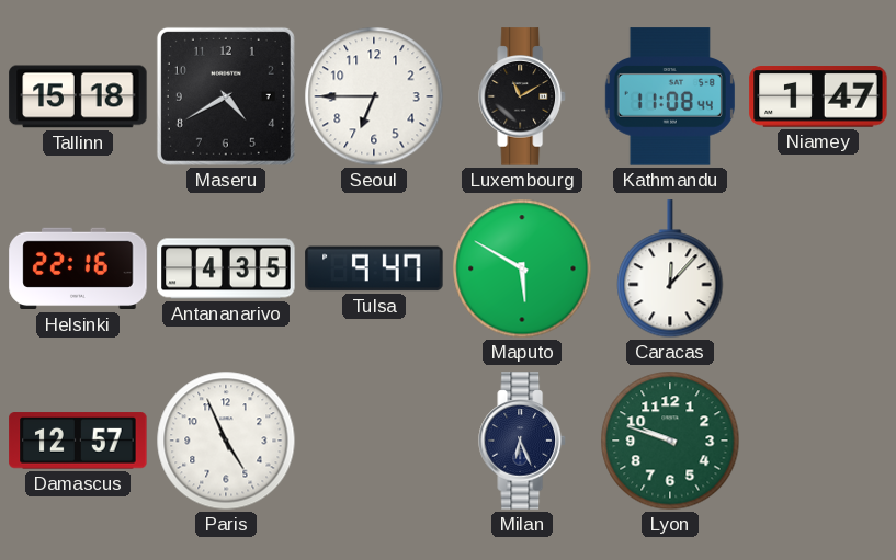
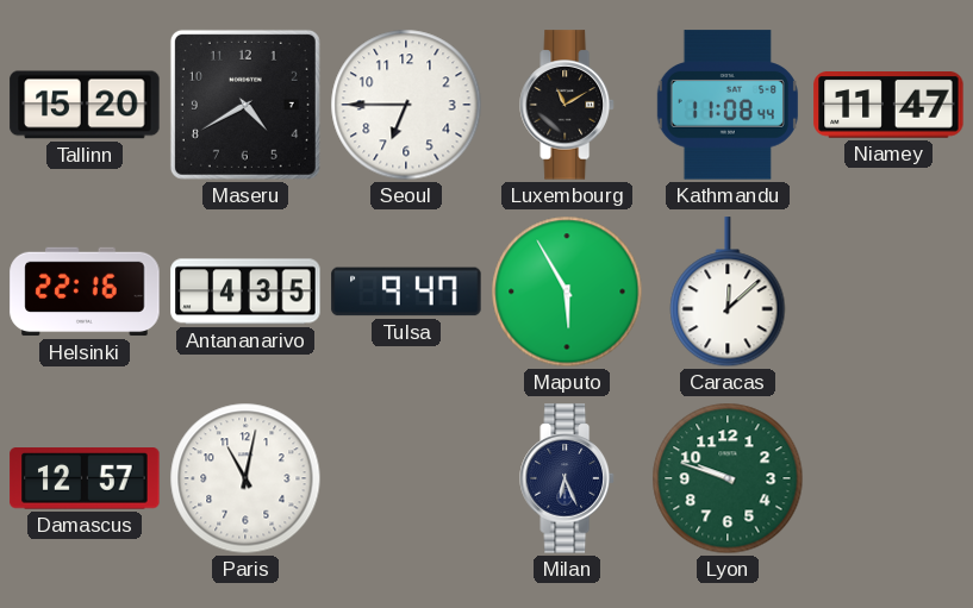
Tallinn: 15:18 -> 15:20
Niamey: 1:47 -> 11:47
Maputo: 5:50 -> 5:55
Caracas: 12:07 -> 12:08
Paris: 4:56 -> 11:02
